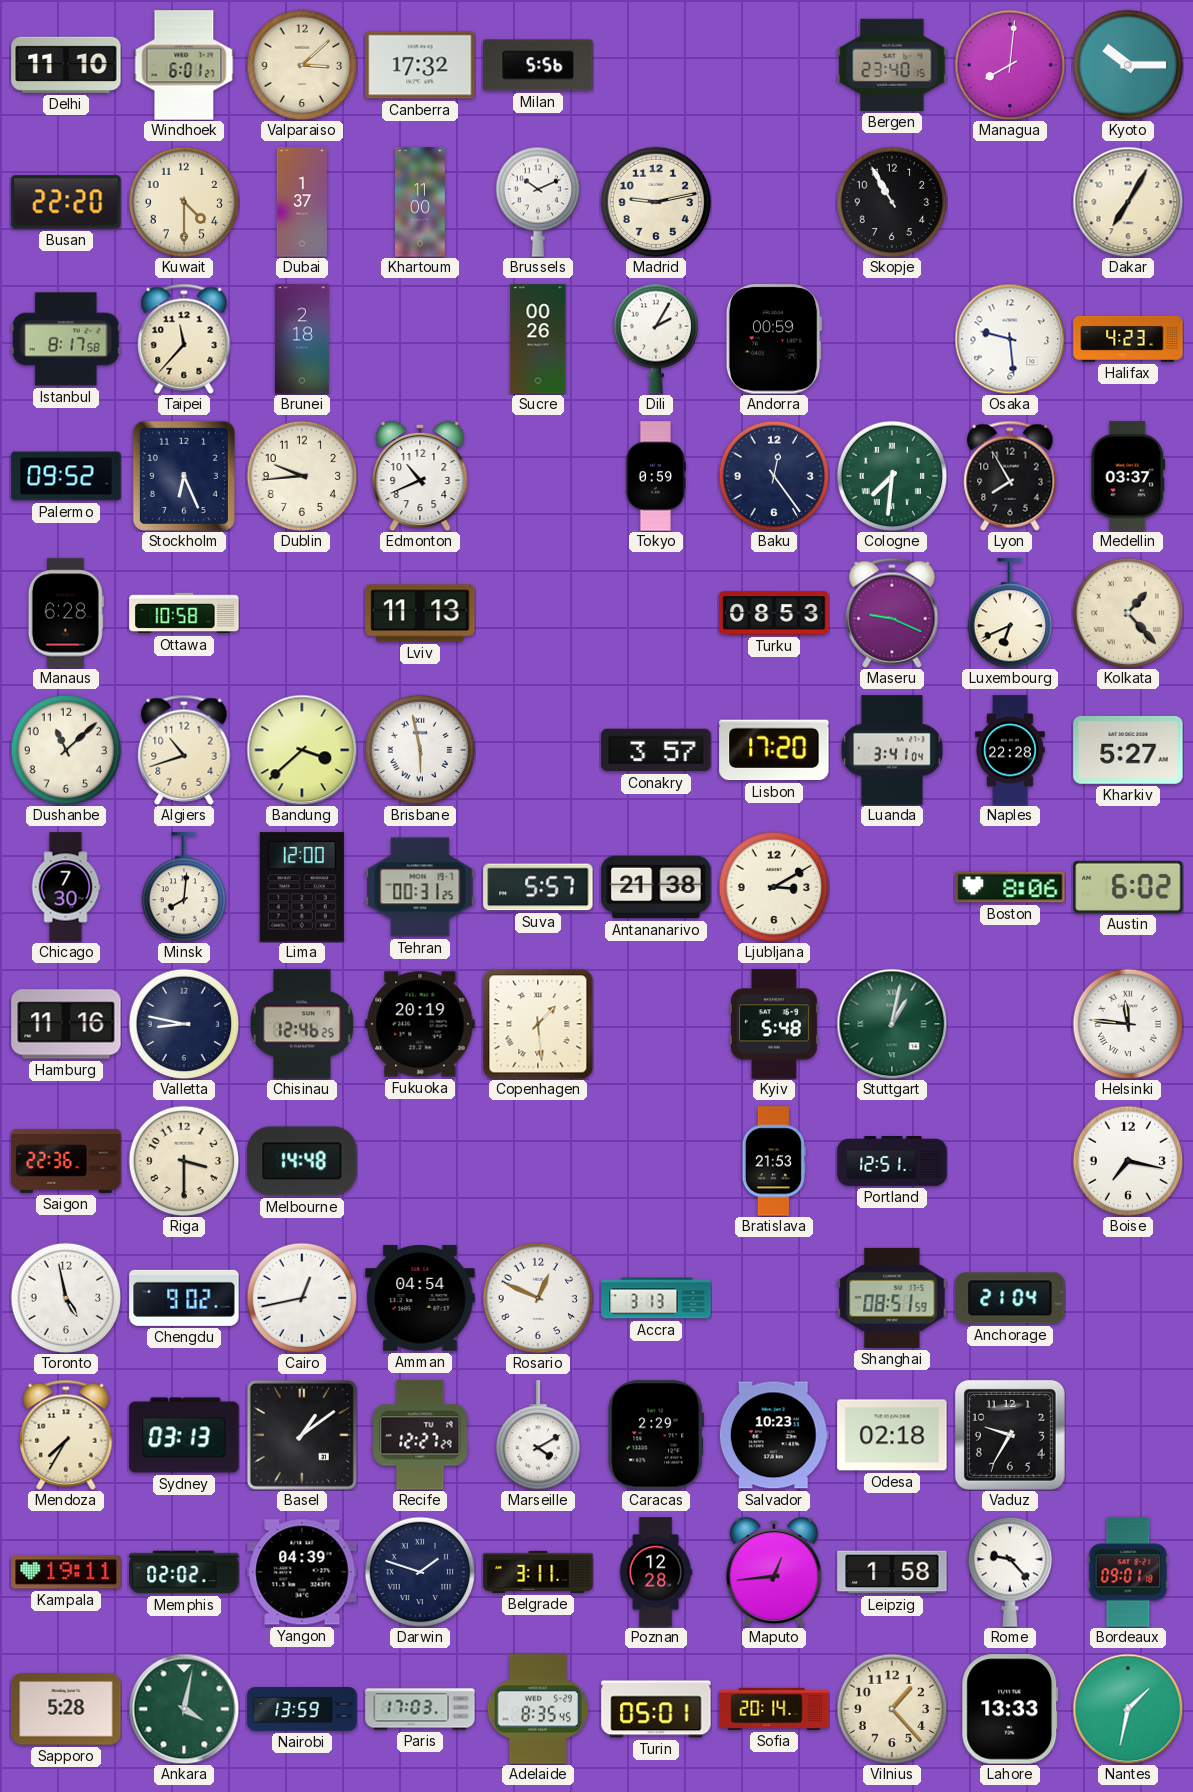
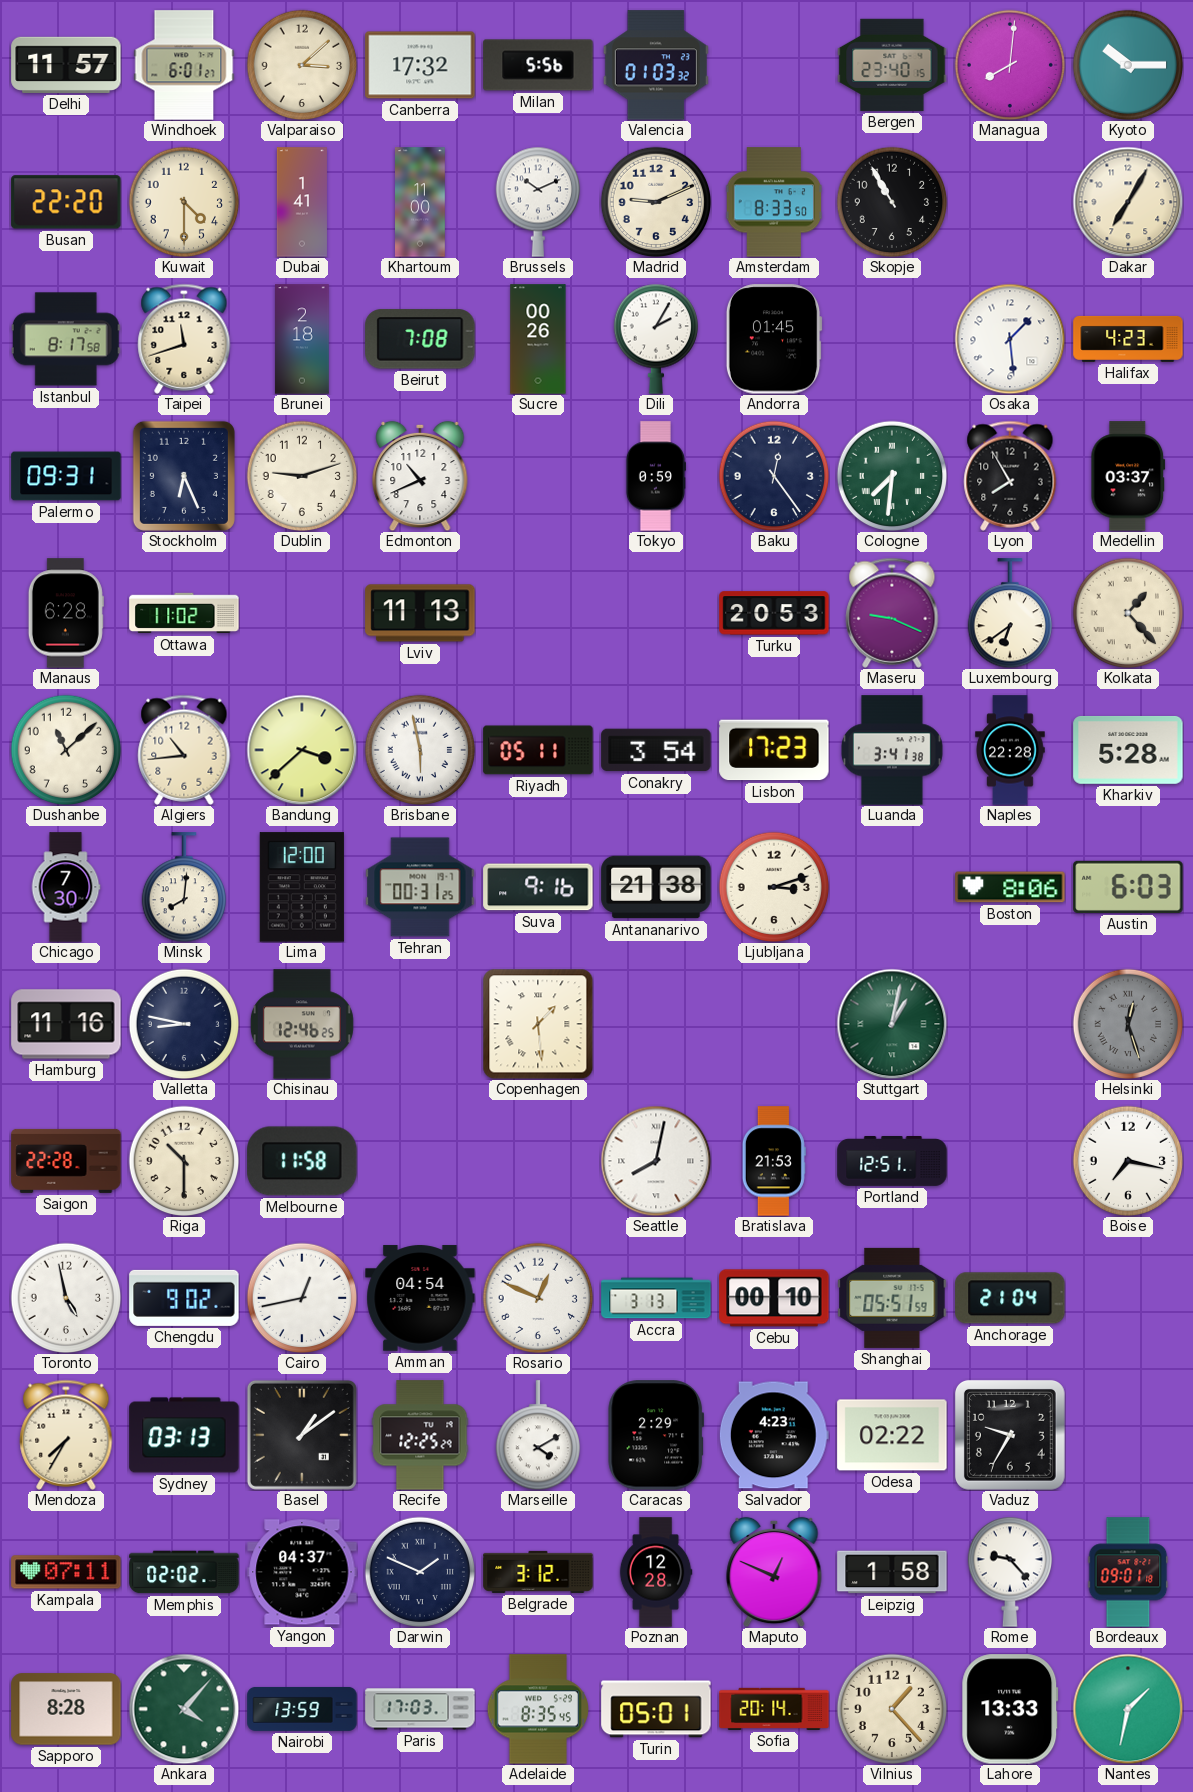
Delhi: 11:10 -> 11:57
Valencia: none -> 01:03
Dubai: 1:37 -> 1:41
Madrid: 9:13 -> 9:11
Amsterdam: none -> 8:33
Taipei: 11:37 -> 11:42
Beirut: none -> 7:08
Andorra: 00:59 -> 01:45
Osaka: 9:29 -> 1:29
Palermo: 09:52 -> 09:31
Dublin: 9:44 -> 9:12
Ottawa: 10:58 -> 11:02
Turku: 08:53 -> 20:53
Luxembourg: 6:41 -> 6:39
Algiers: 10:42 -> 10:44
Riyadh: none -> 05:11
Conakry: 3:57 -> 3:54
Lisbon: 17:20 -> 17:23
Luanda: 3:41:04 -> 3:41:38
Kharkiv: 5:27 -> 5:28
Suva: 5:57 -> 9:16
Ljubljana: 3:10 -> 3:12
Austin: 6:02 -> 6:03
Fukuoka: 20:19 -> none
Kyiv: 5:48 -> none
Helsinki: 11:46 -> 12:27
Helsinki dial: white -> grey
Saigon: 22:36 -> 22:28
Riga: 3:30 -> 10:30
Melbourne: 14:48 -> 11:58
Seattle: none -> 8:02
Cebu: none -> 00:10
Shanghai: 08:51 -> 05:51
Recife: 12:27 -> 12:25
Salvador: 10:23 -> 4:23
Odesa: 02:18 -> 02:22
Kampala: 19:11 -> 07:11
Yangon: 04:39 -> 04:37
Darwin: 1:48 -> 1:49
Belgrade: 3:11 -> 3:12
Maputo: 12:44 -> 12:49
Sapporo: 5:28 -> 8:28
Ankara: 4:02 -> 4:07
